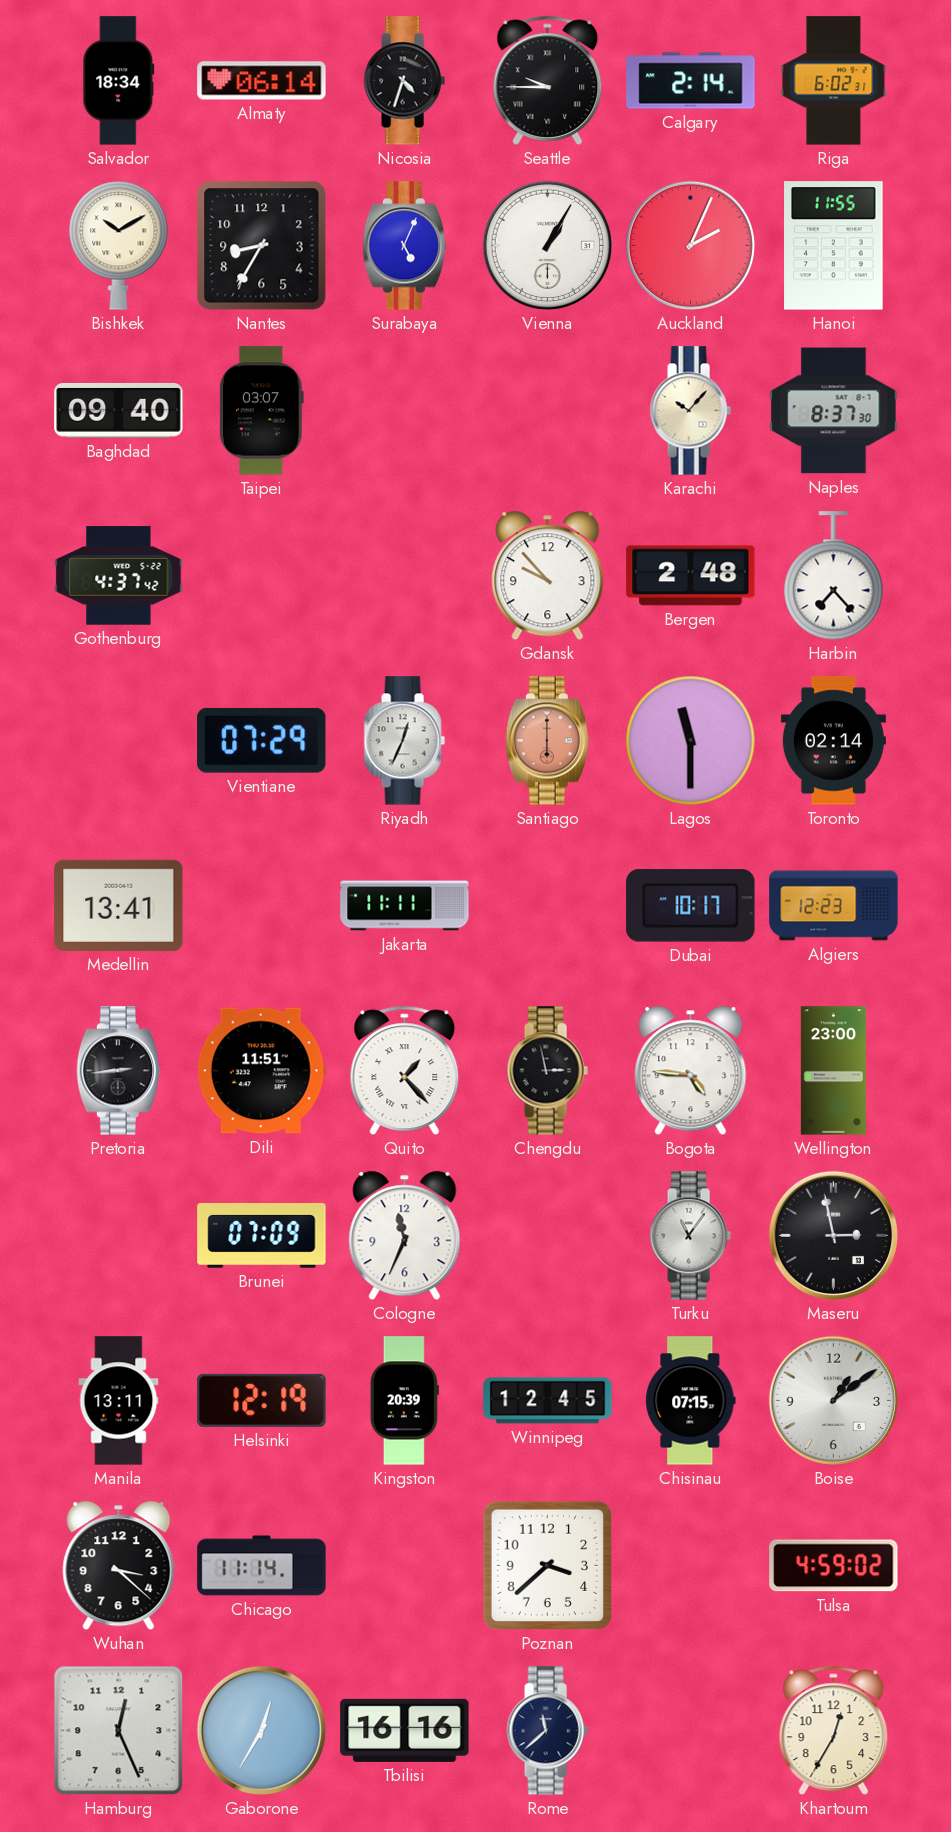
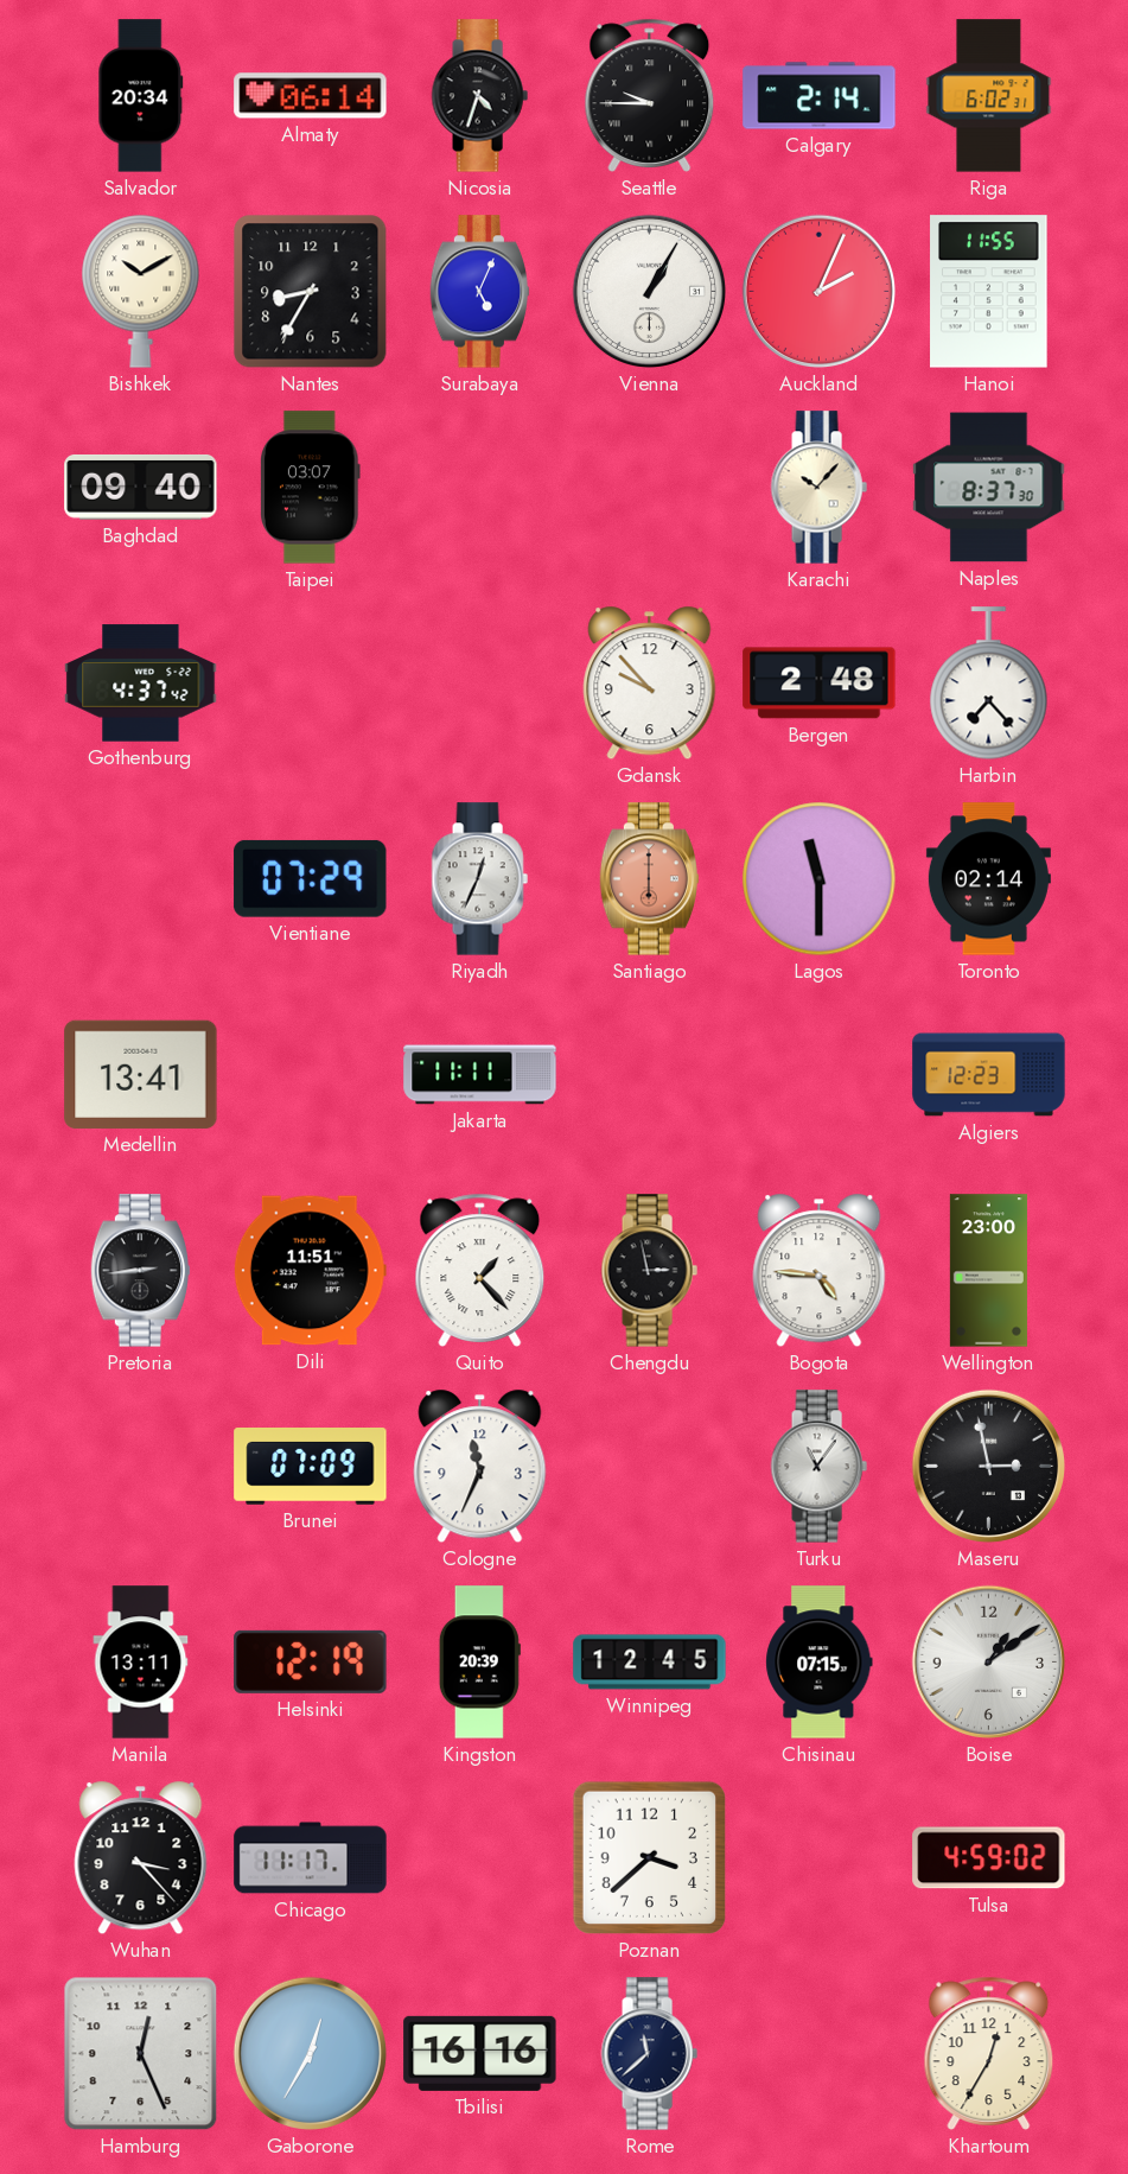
Salvador: 18:34 -> 20:34
Dubai: 10:17 -> none
Wuhan: 3:22 -> 3:23
Chicago: 11:14 -> 11:17
